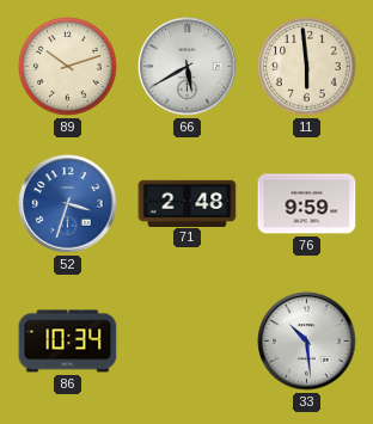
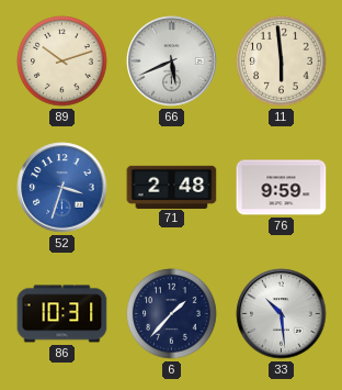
66: 5:40 -> 5:41
86: 10:34 -> 10:31
6: none -> 1:37
